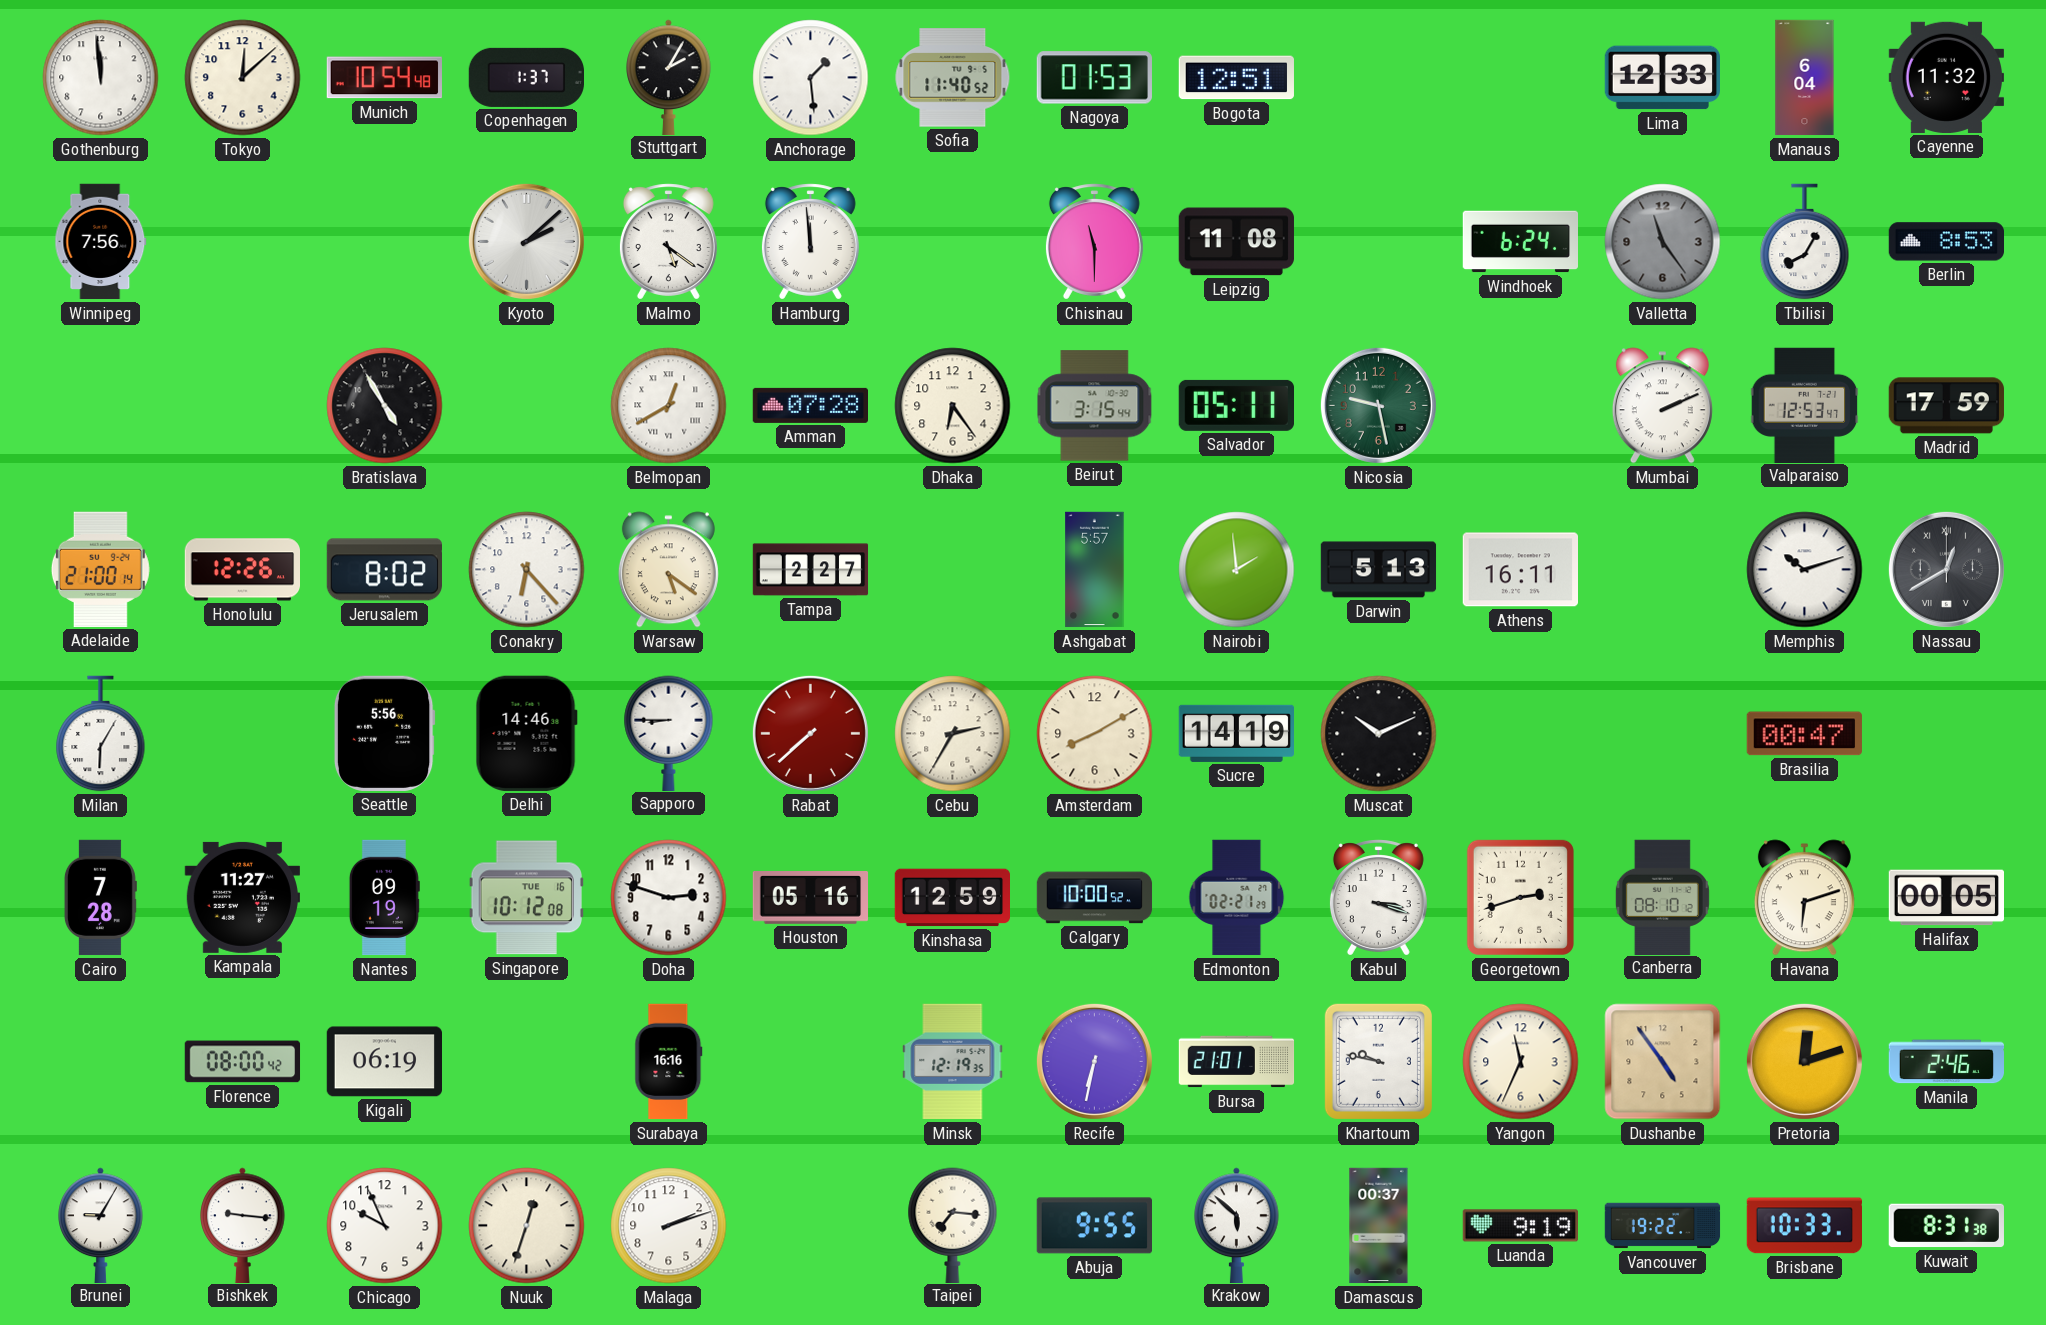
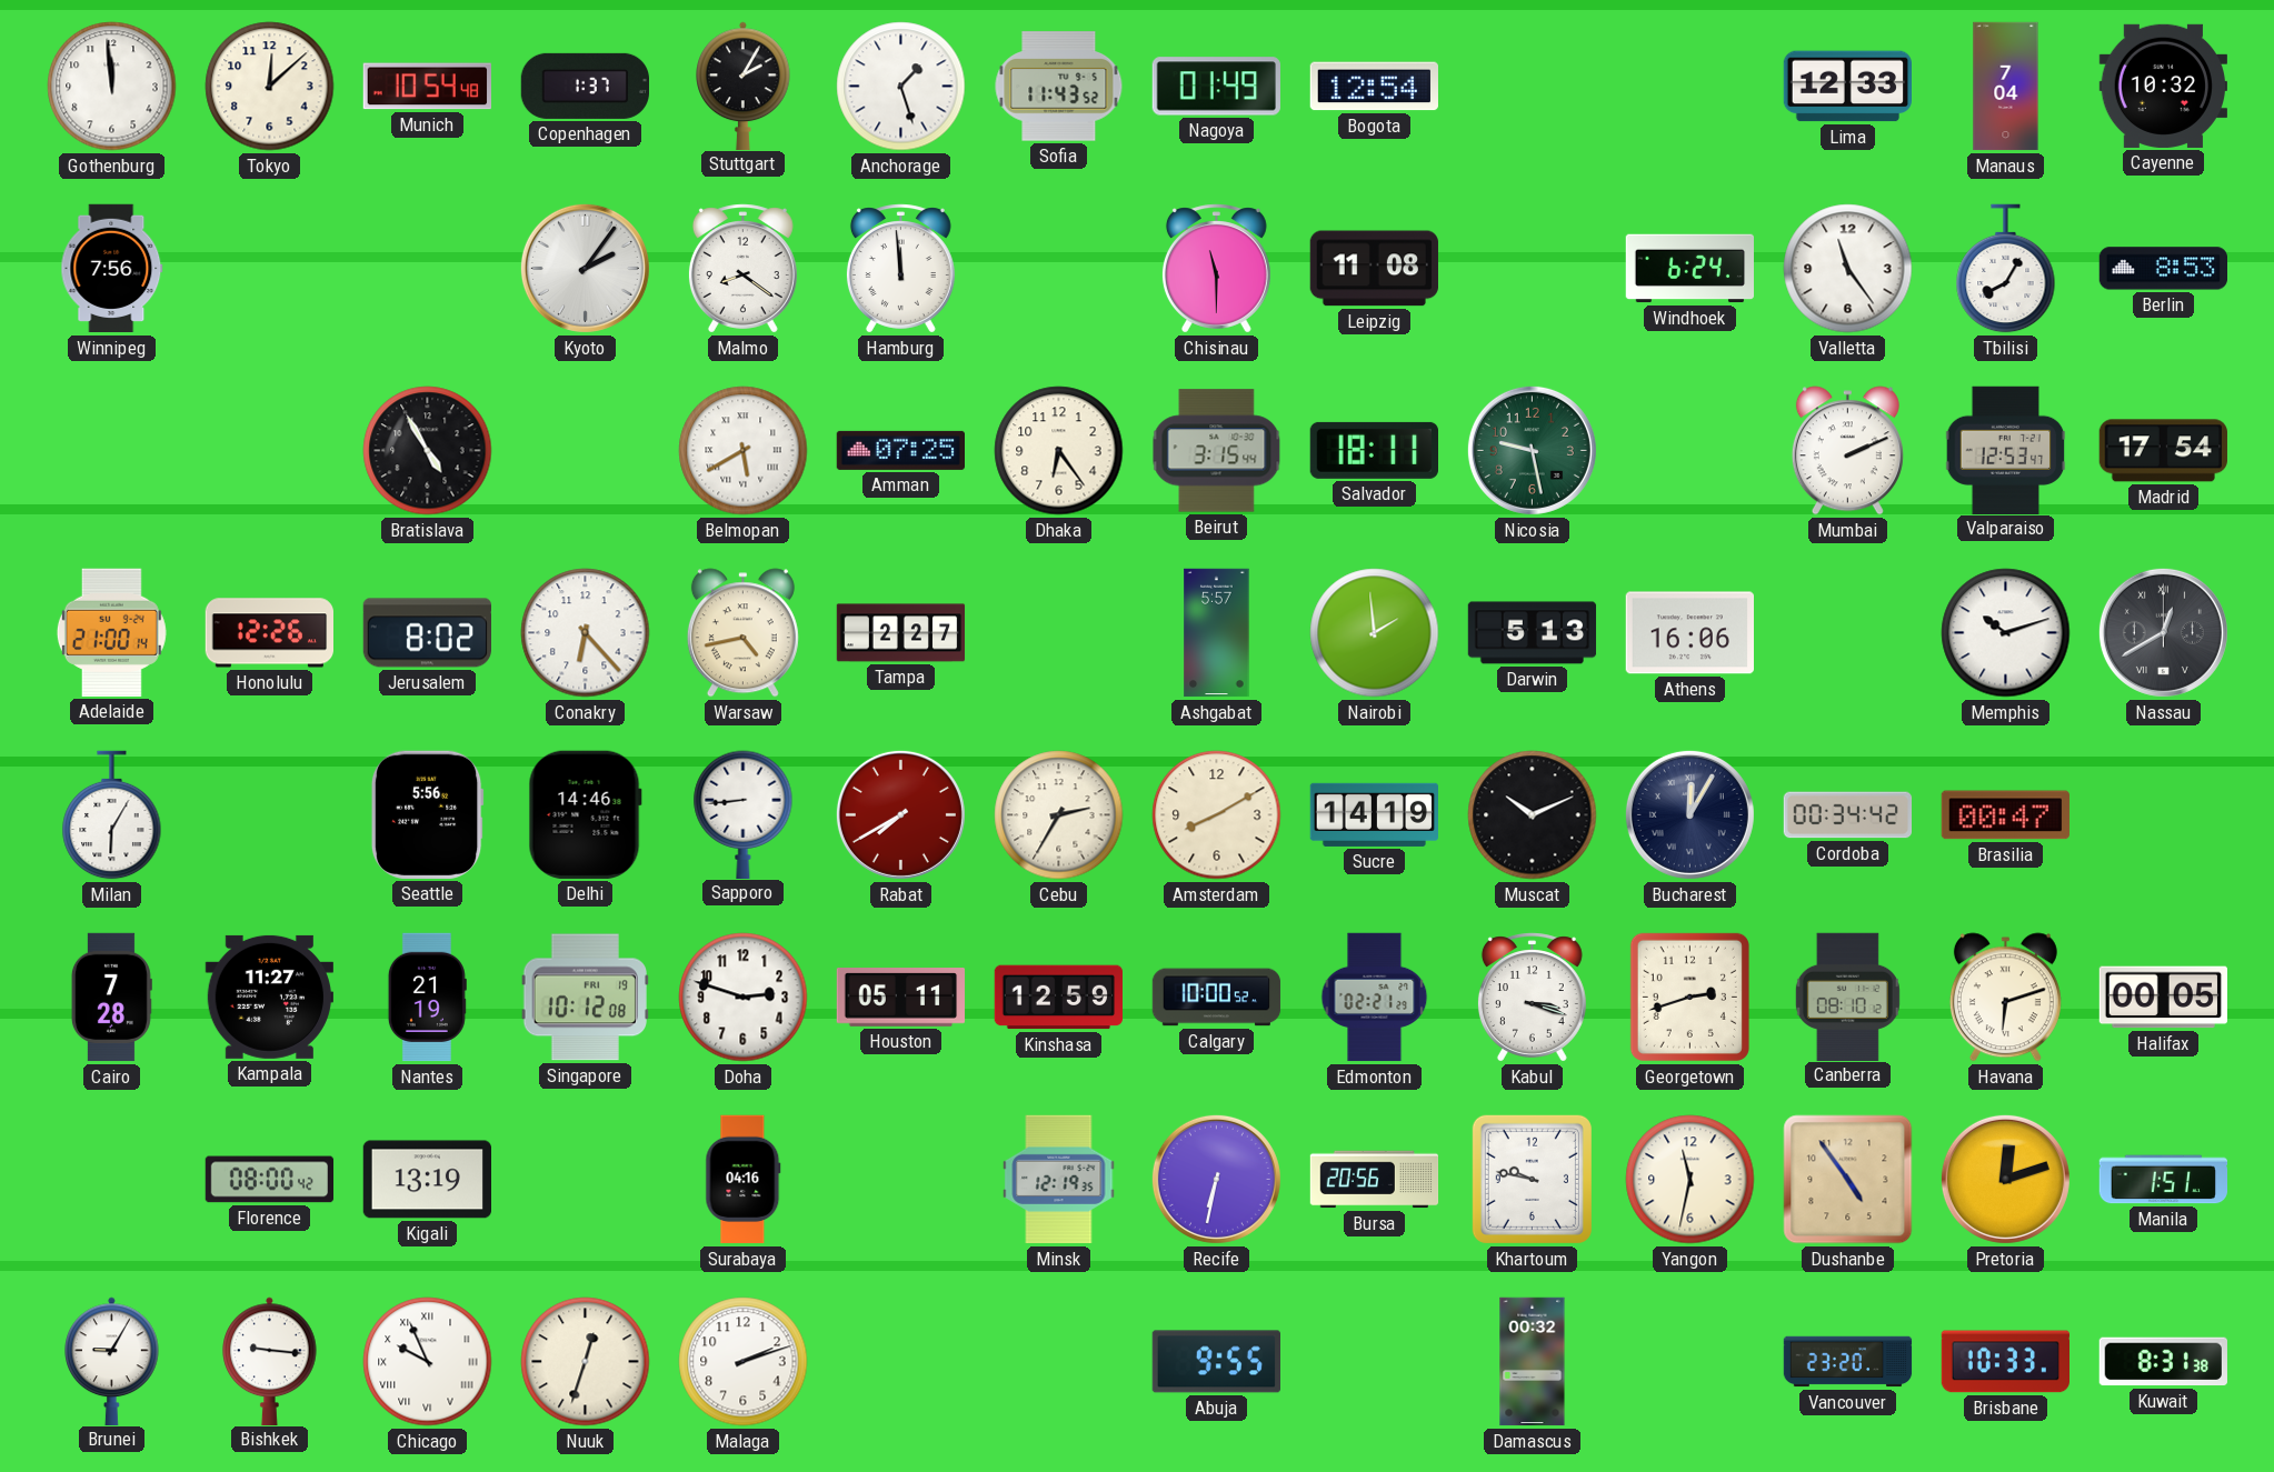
Anchorage: 1:29 -> 1:27
Sofia: 11:40 -> 11:43
Nagoya: 01:53 -> 01:49
Bogota: 12:51 -> 12:54
Manaus: 6:04 -> 7:04
Cayenne: 11:32 -> 10:32
Kyoto: 2:08 -> 2:06
Malmo: 5:21 -> 8:21
Valletta dial: grey -> white
Belmopan: 12:40 -> 5:40
Amman: 07:28 -> 07:25
Salvador: 05:11 -> 18:11
Madrid: 17:59 -> 17:54
Warsaw: 5:21 -> 4:43
Athens: 16:11 -> 16:06
Sapporo: 8:45 -> 8:44
Rabat: 7:38 -> 7:40
Bucharest: none -> 12:05
Cordoba: none -> 00:34
Nantes: 09:19 -> 21:19
Singapore date: TUE 16 -> FRI 19
Houston: 05:16 -> 05:11
Kigali: 06:19 -> 13:19
Surabaya: 16:16 -> 04:16
Bursa: 21:01 -> 20:56
Yangon: 11:34 -> 11:32
Manila: 2:46 -> 1:51
Chicago numerals: Arabic -> Roman
Taipei: 7:16 -> none
Krakow: 5:52 -> none
Damascus: 00:37 -> 00:32
Luanda: 9:19 -> none
Vancouver: 19:22 -> 23:20
